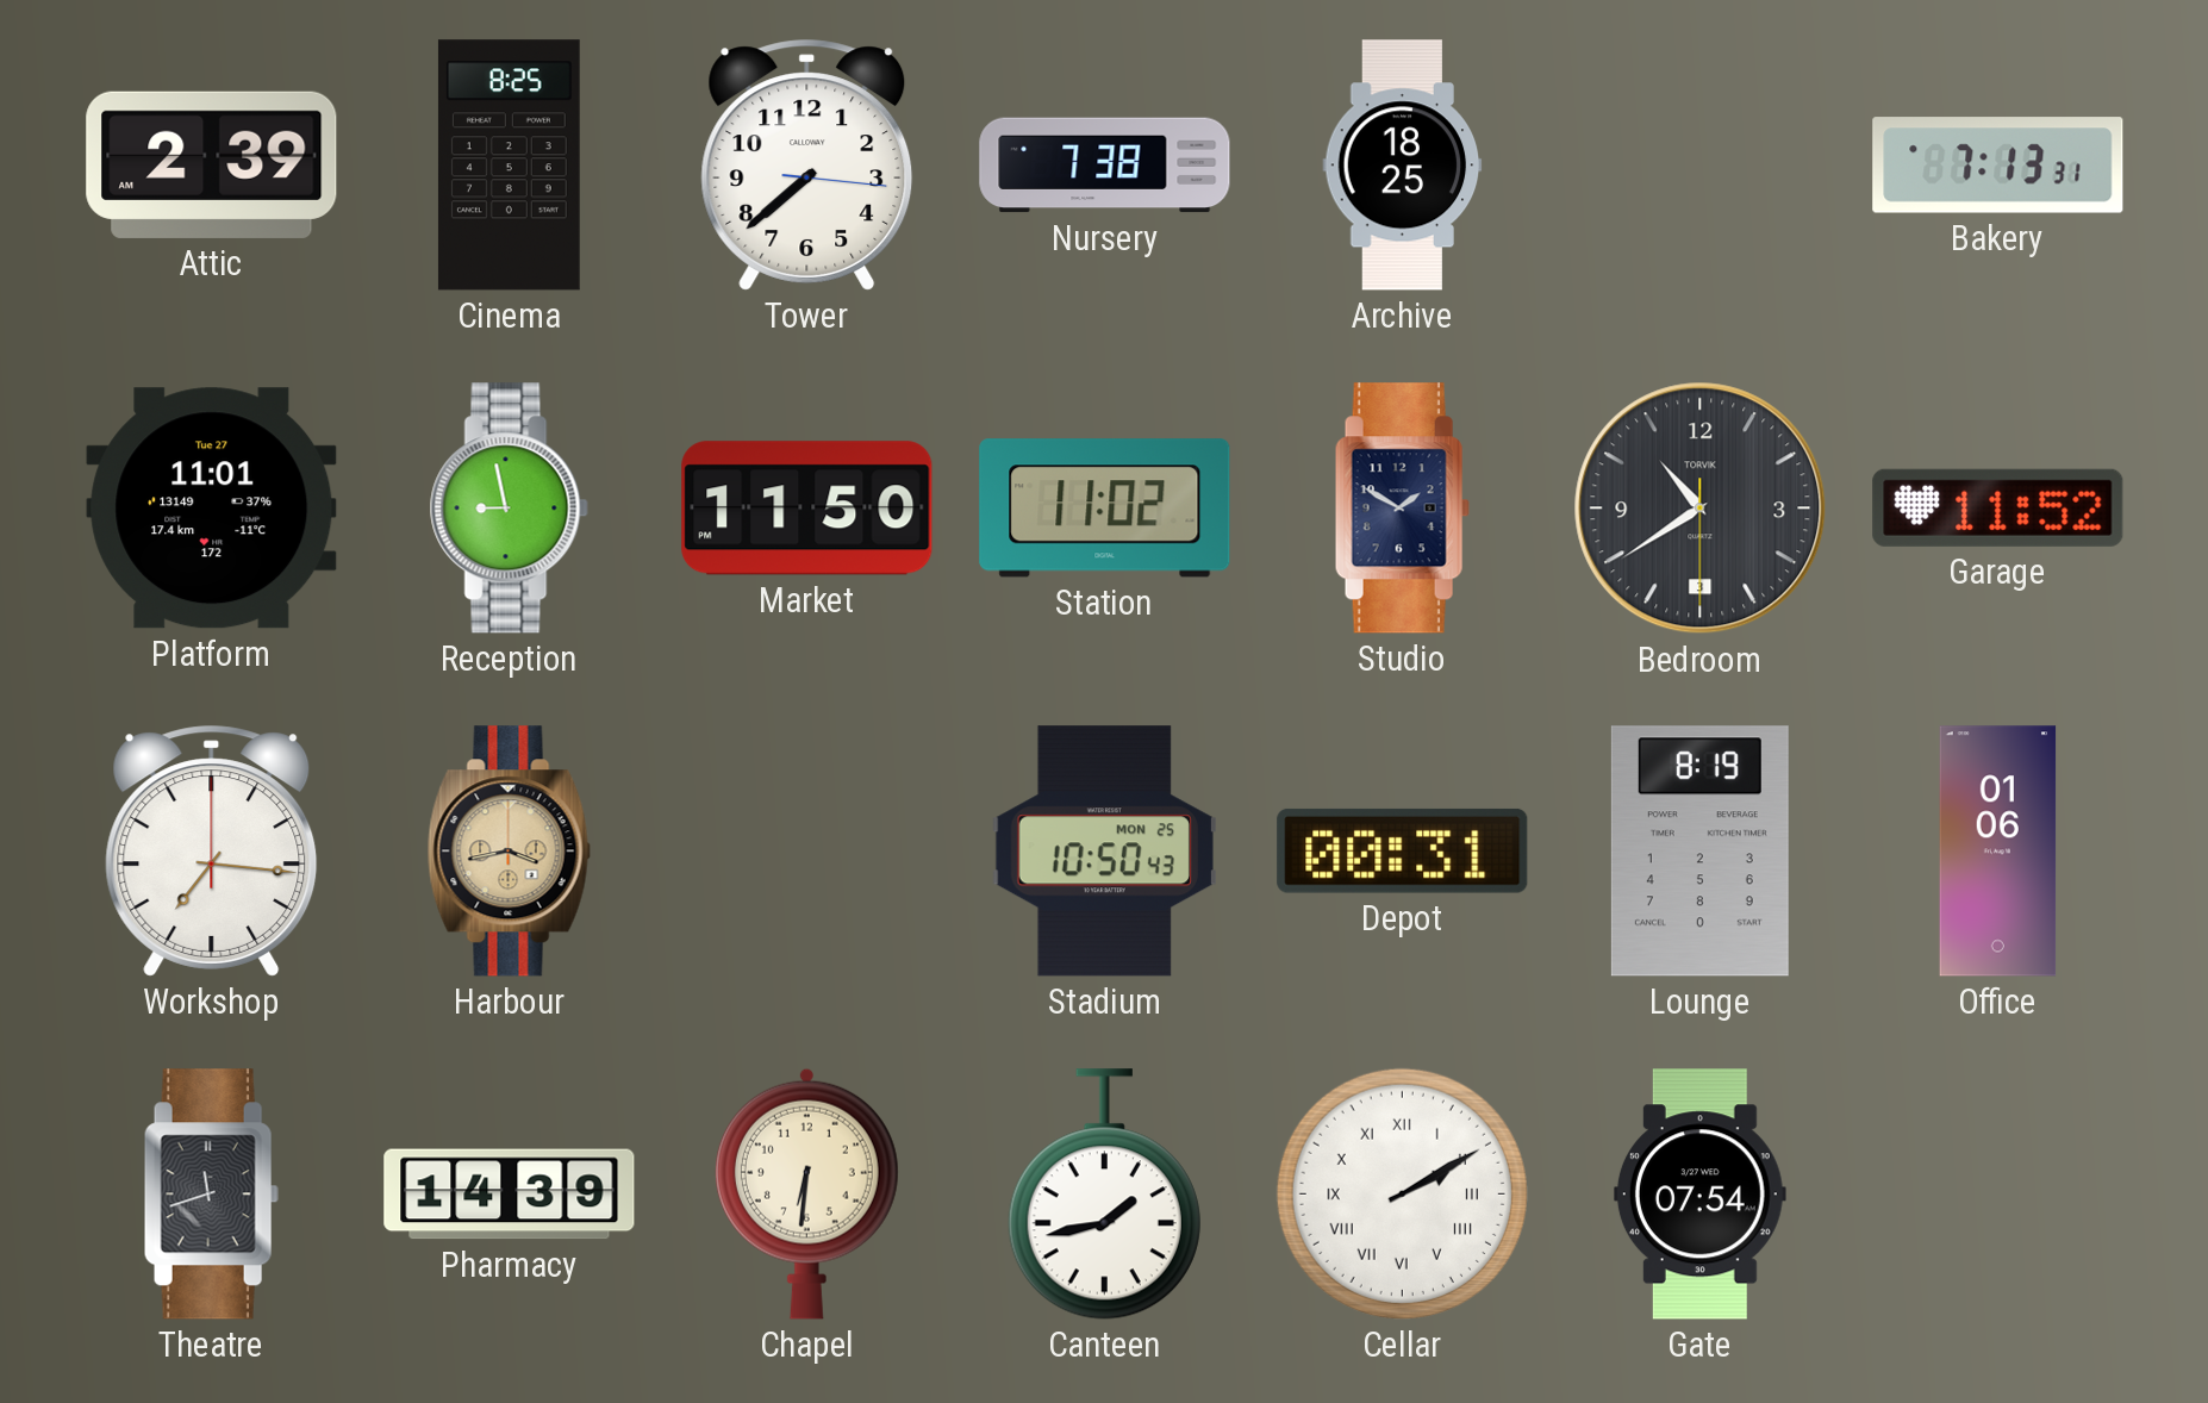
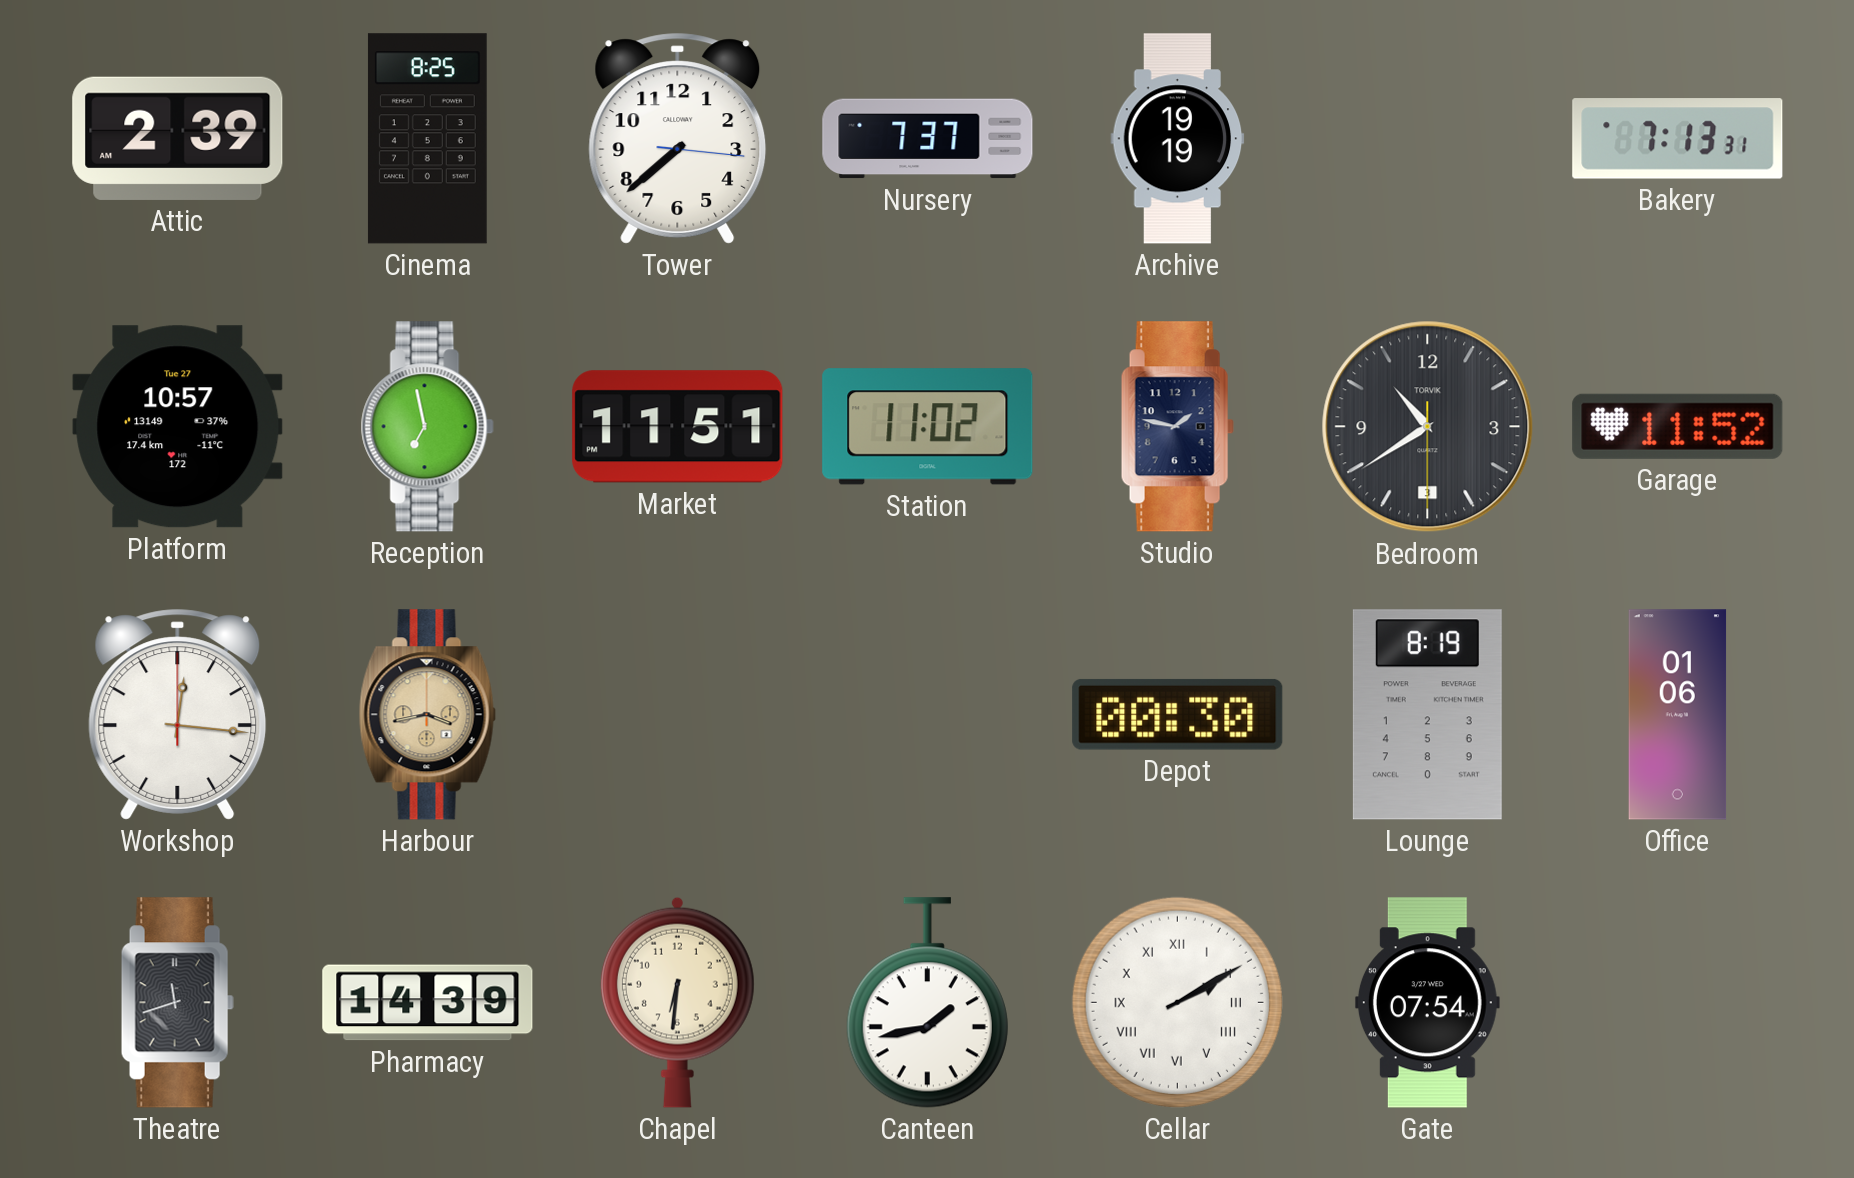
Nursery: 7:38 -> 7:37
Archive: 18:25 -> 19:19
Platform: 11:01 -> 10:57
Reception: 8:58 -> 6:58
Market: 11:50 -> 11:51
Studio: 1:50 -> 1:47
Workshop: 7:16 -> 12:16
Stadium: 10:50 -> none
Depot: 00:31 -> 00:30
